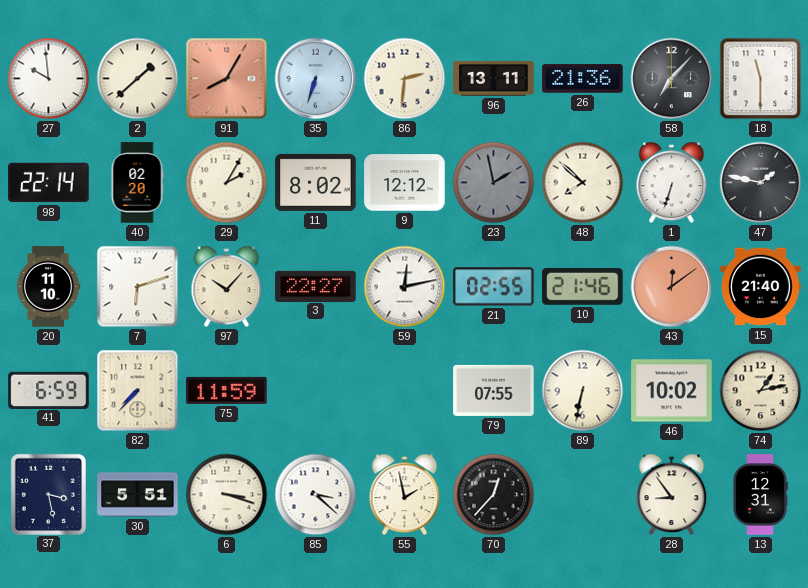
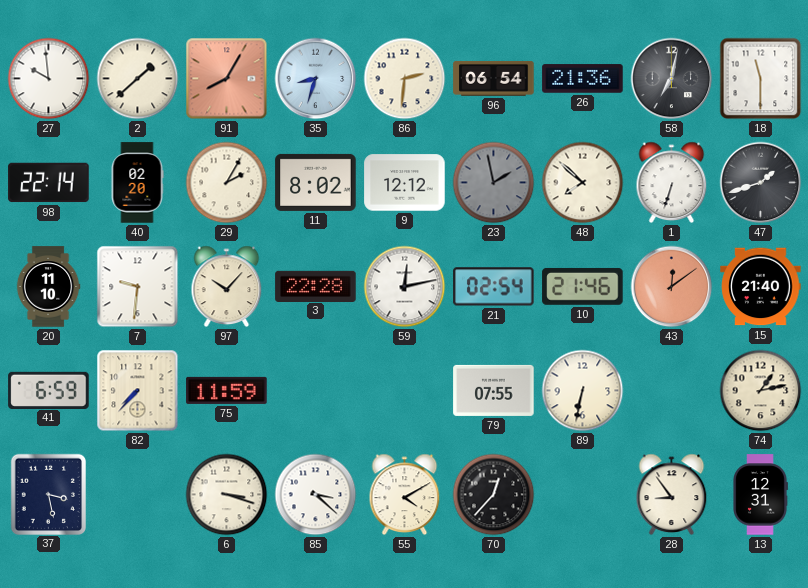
35: 6:33 -> 8:33
96: 13:11 -> 06:54
58: 7:07 -> 7:02
47: 1:47 -> 1:42
7: 6:12 -> 9:31
3: 22:27 -> 22:28
21: 02:55 -> 02:54
46: 10:02 -> none
30: 5:51 -> none
55: 1:58 -> 4:10
